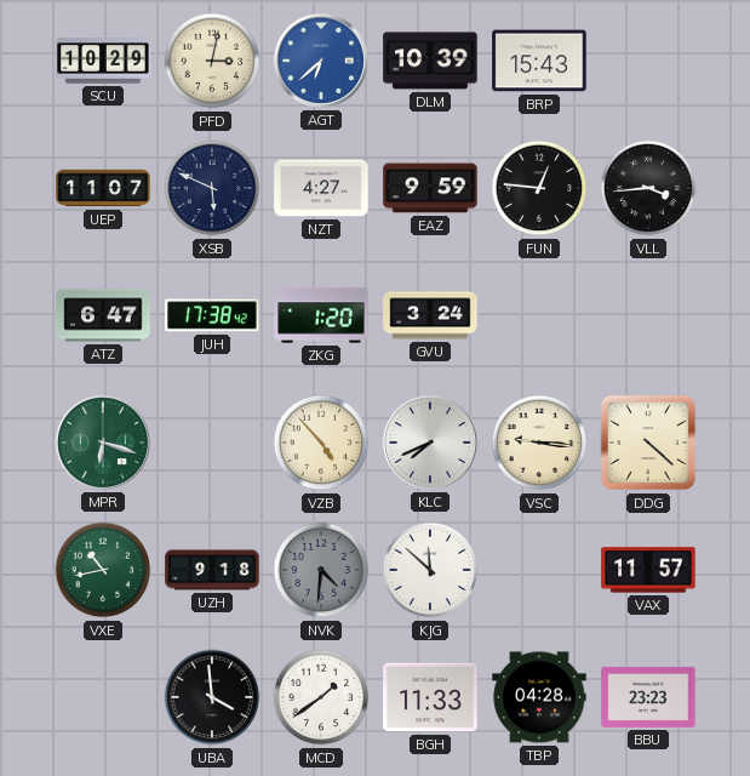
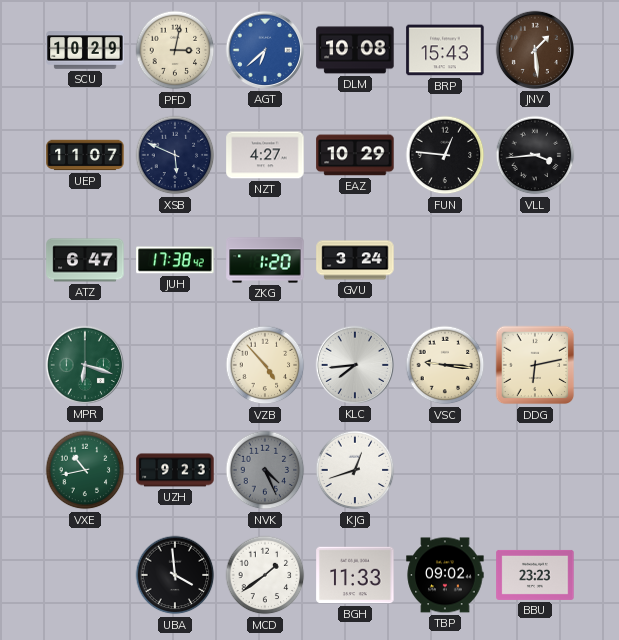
DLM: 10:39 -> 10:08
JNV: none -> 1:29
EAZ: 9:59 -> 10:29
KLC: 7:41 -> 7:44
DDG: 4:22 -> 6:13
UZH: 9:18 -> 9:23
NVK: 4:31 -> 4:26
KJG: 11:52 -> 12:42
VAX: 11:57 -> none
TBP: 04:28 -> 09:02
